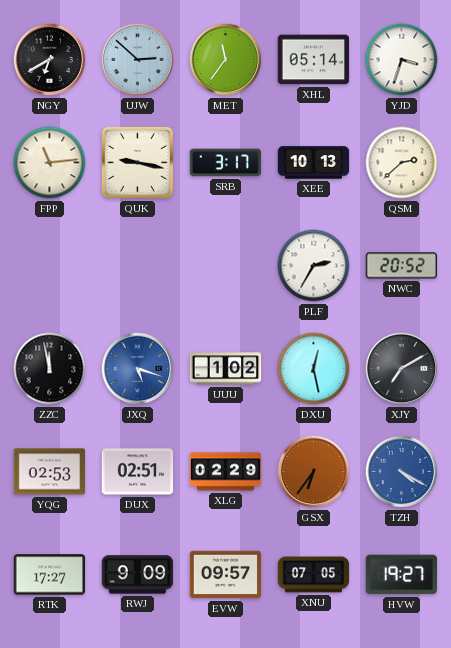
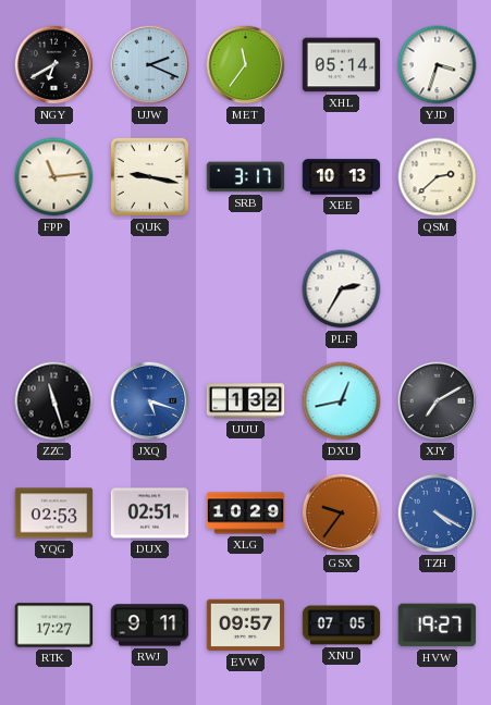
UJW: 2:52 -> 2:19
NWC: 20:52 -> none
ZZC: 11:58 -> 11:27
UUU: 1:02 -> 1:32
DXU: 12:28 -> 12:43
XLG: 02:29 -> 10:29
GSX: 6:36 -> 9:36
RWJ: 9:09 -> 9:11
